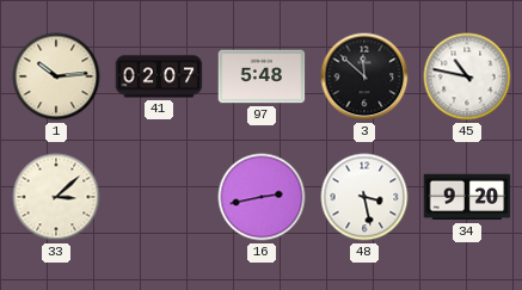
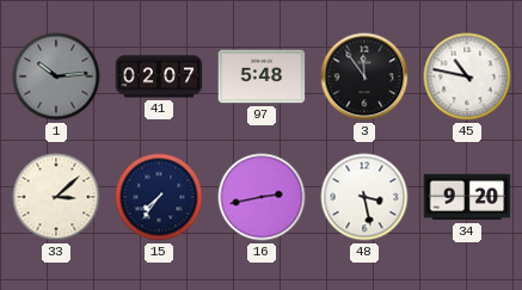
1 dial: cream -> grey
3: 11:52 -> 11:54
15: none -> 7:36
